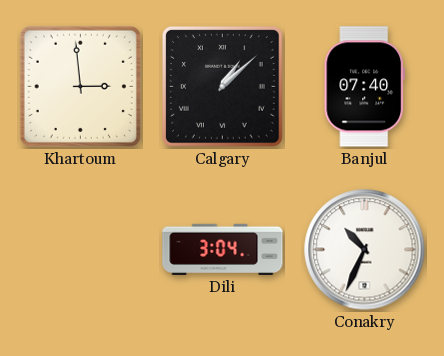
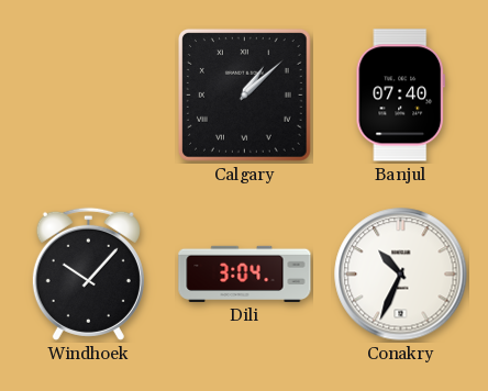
Khartoum: 2:59 -> none
Windhoek: none -> 10:07
